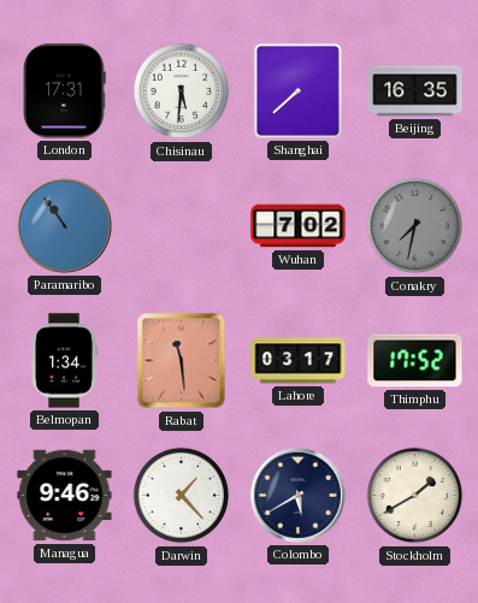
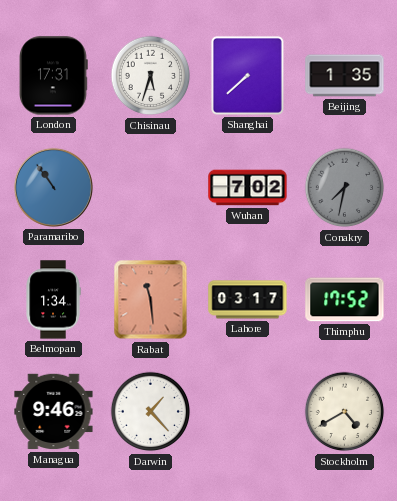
Chisinau: 5:31 -> 5:33
Beijing: 16:35 -> 1:35
Colombo: 5:40 -> none
Stockholm: 1:40 -> 4:40
